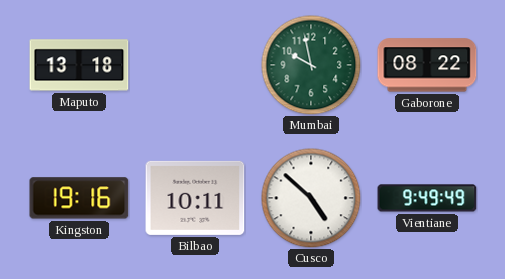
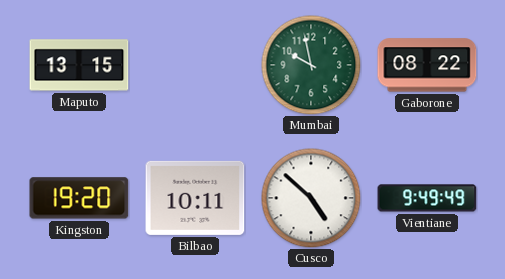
Maputo: 13:18 -> 13:15
Kingston: 19:16 -> 19:20
